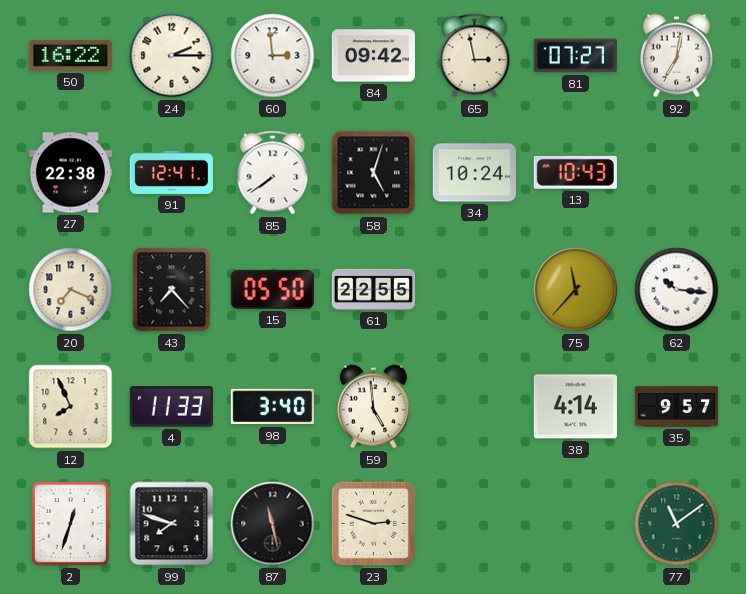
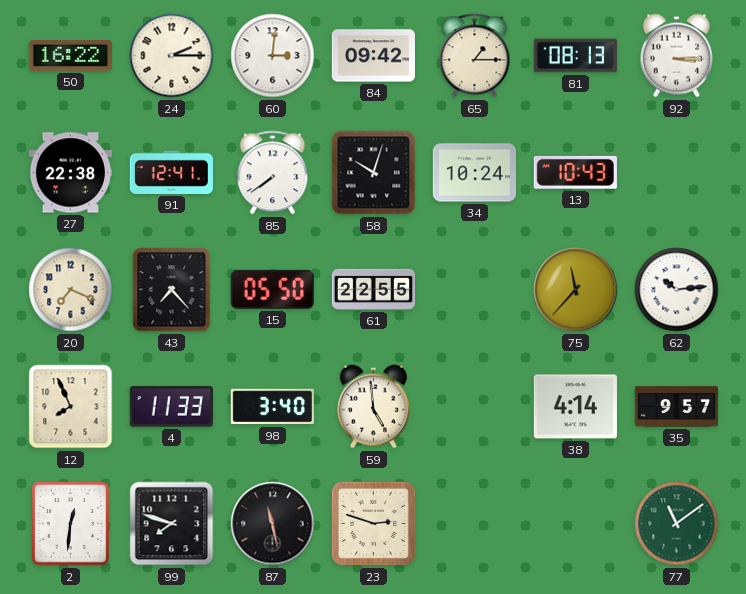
60: 2:59 -> 3:01
65: 2:58 -> 1:15
81: 07:27 -> 08:13
92: 7:02 -> 3:15
58: 5:03 -> 10:03
62: 10:16 -> 10:14
2: 12:33 -> 12:31
